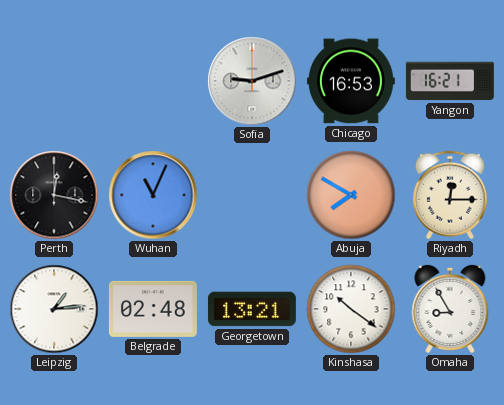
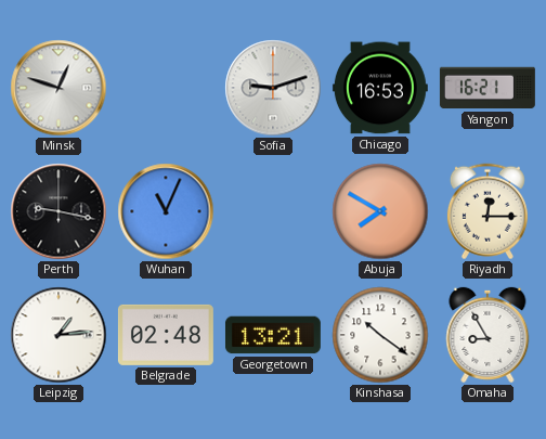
Minsk: none -> 12:48
Perth: 12:17 -> 9:17
